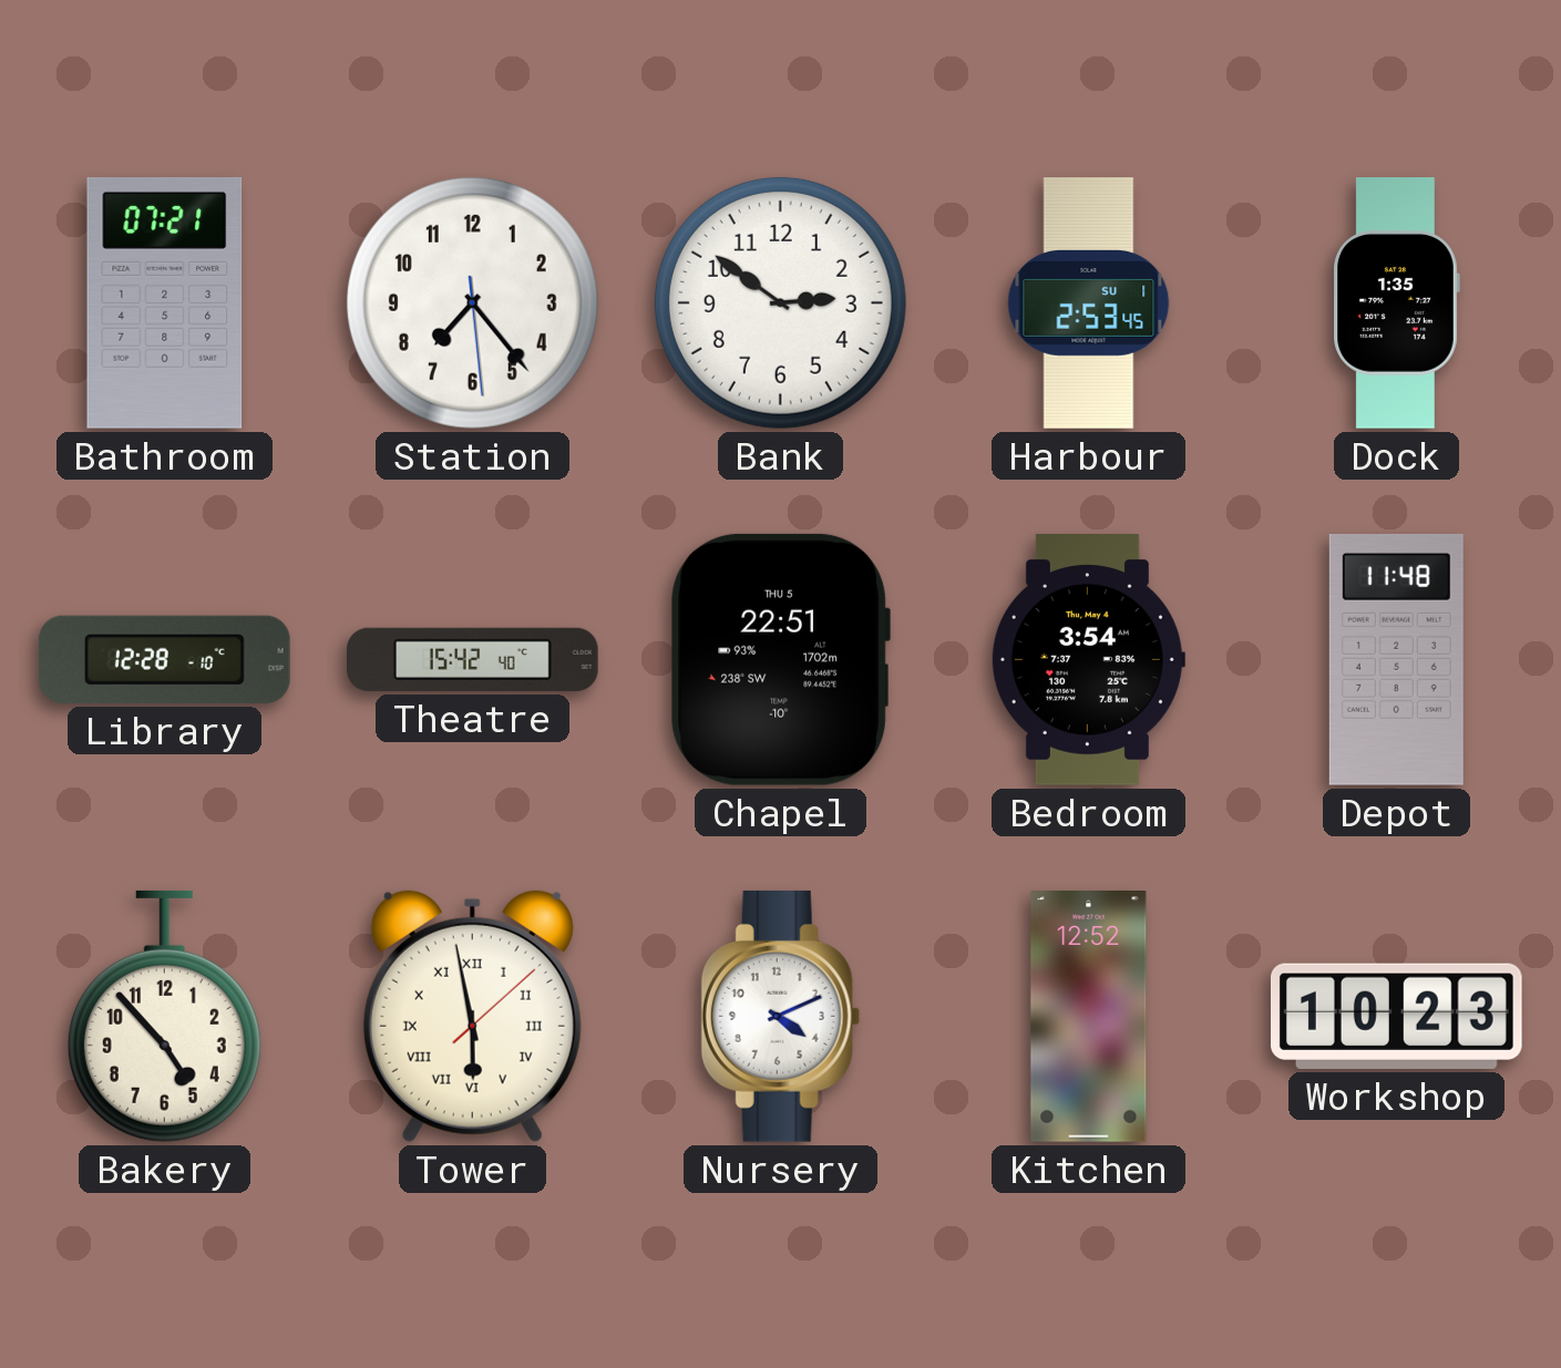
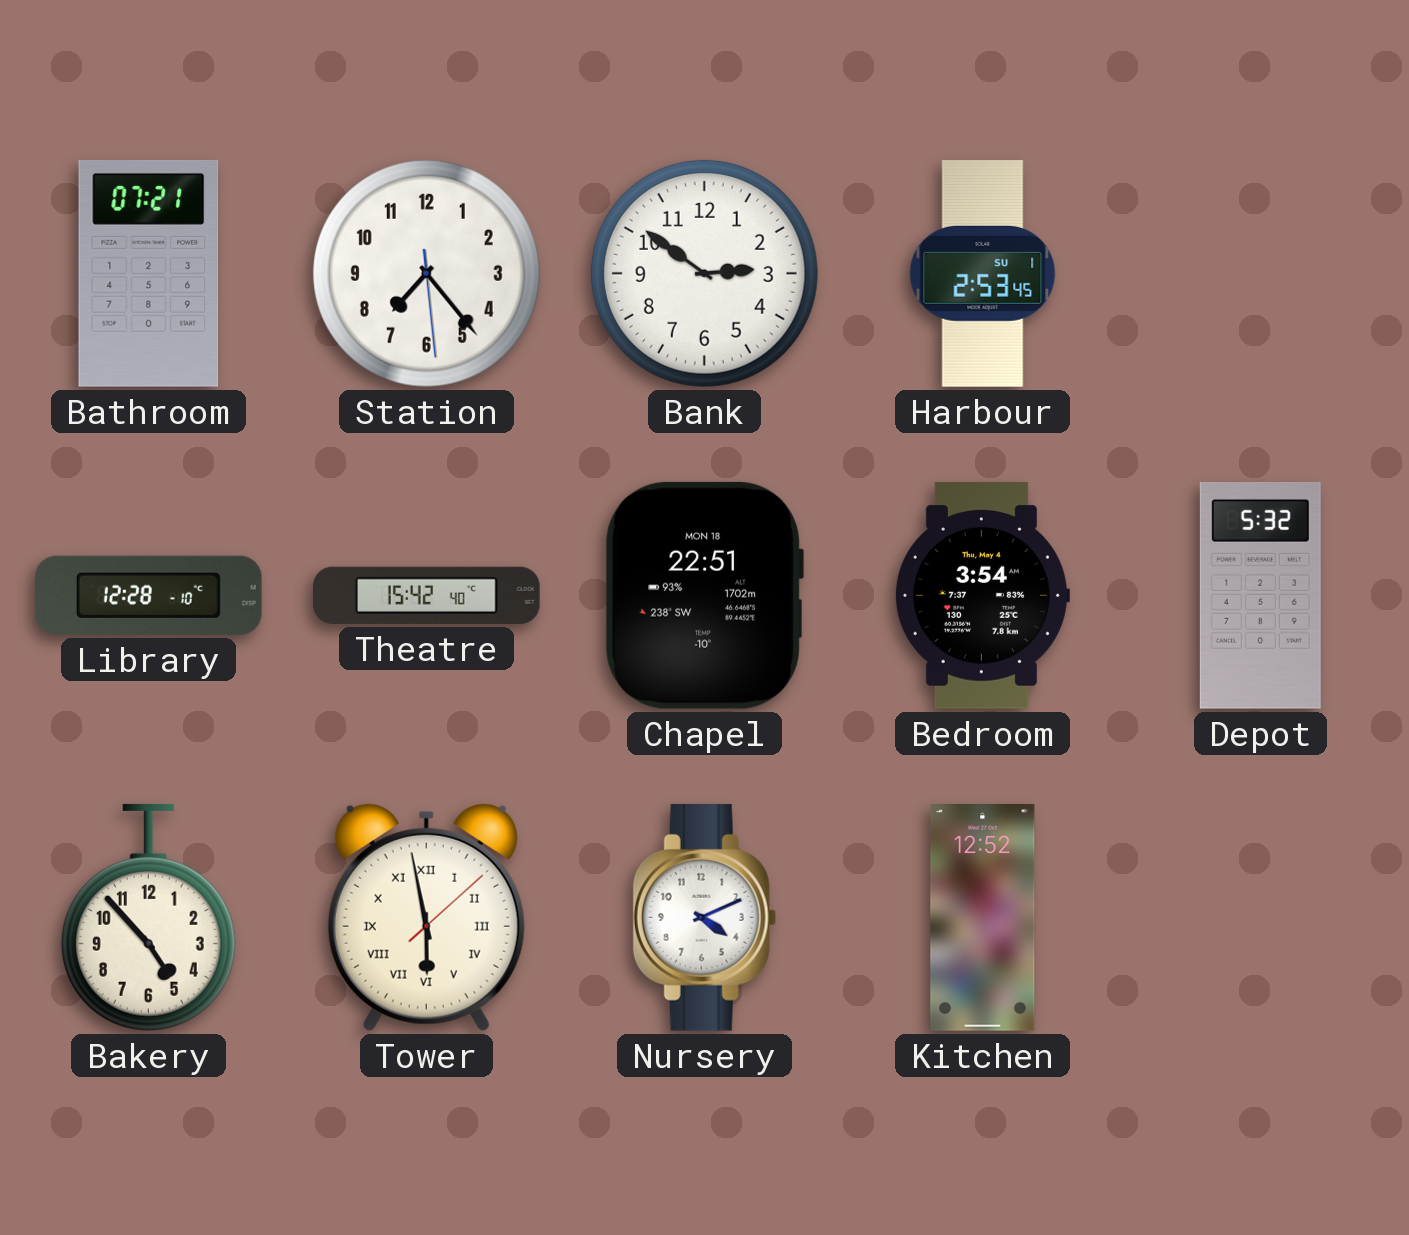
Dock: 1:35 -> none
Chapel date: THU 5 -> MON 18
Depot: 11:48 -> 5:32
Workshop: 10:23 -> none
